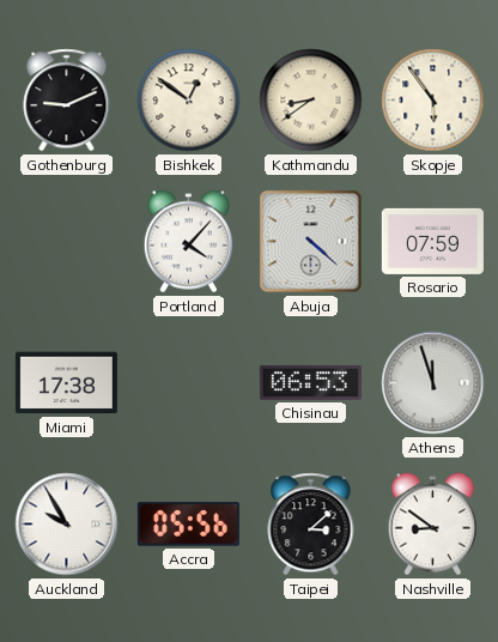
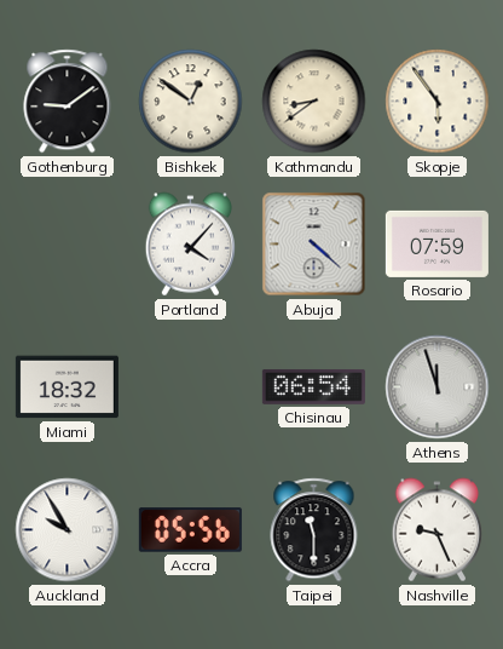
Gothenburg: 9:11 -> 9:09
Miami: 17:38 -> 18:32
Chisinau: 06:53 -> 06:54
Taipei: 3:08 -> 11:30
Nashville: 8:51 -> 9:26
